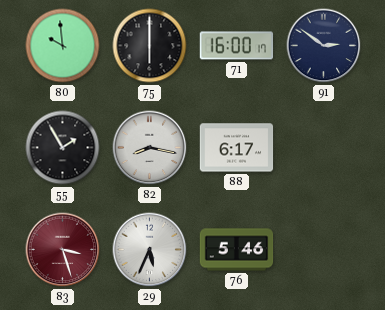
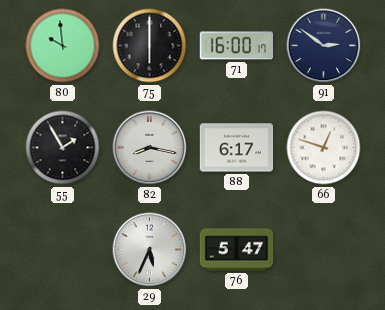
66: none -> 12:48
83: 3:27 -> none
76: 5:46 -> 5:47
